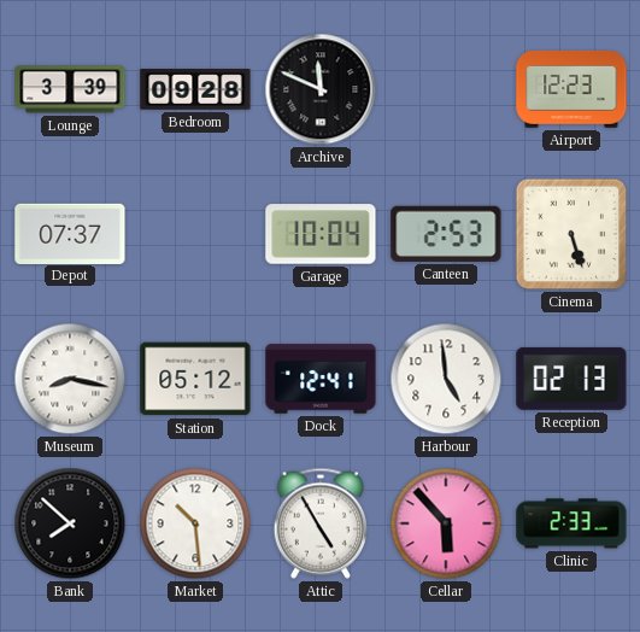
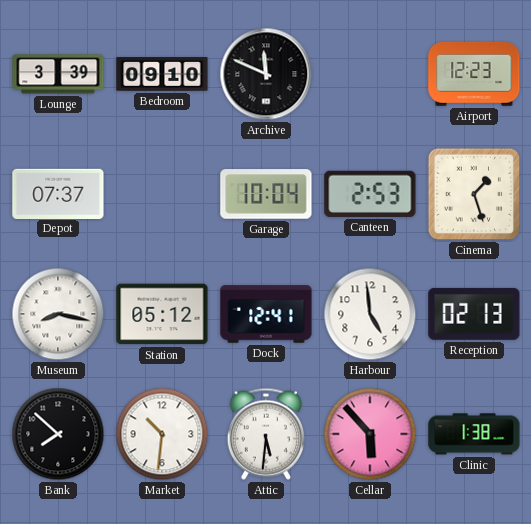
Bedroom: 09:28 -> 09:10
Cinema: 5:27 -> 1:27
Market: 10:29 -> 10:31
Attic: 4:55 -> 5:31
Clinic: 2:33 -> 1:38
